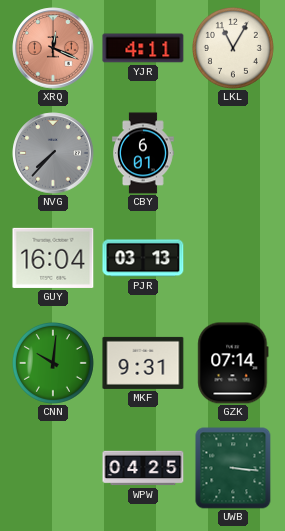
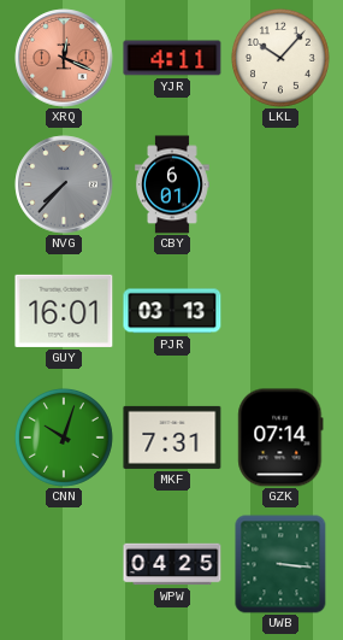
LKL: 11:05 -> 10:07
GUY: 16:04 -> 16:01
CNN: 10:01 -> 10:03
MKF: 9:31 -> 7:31
